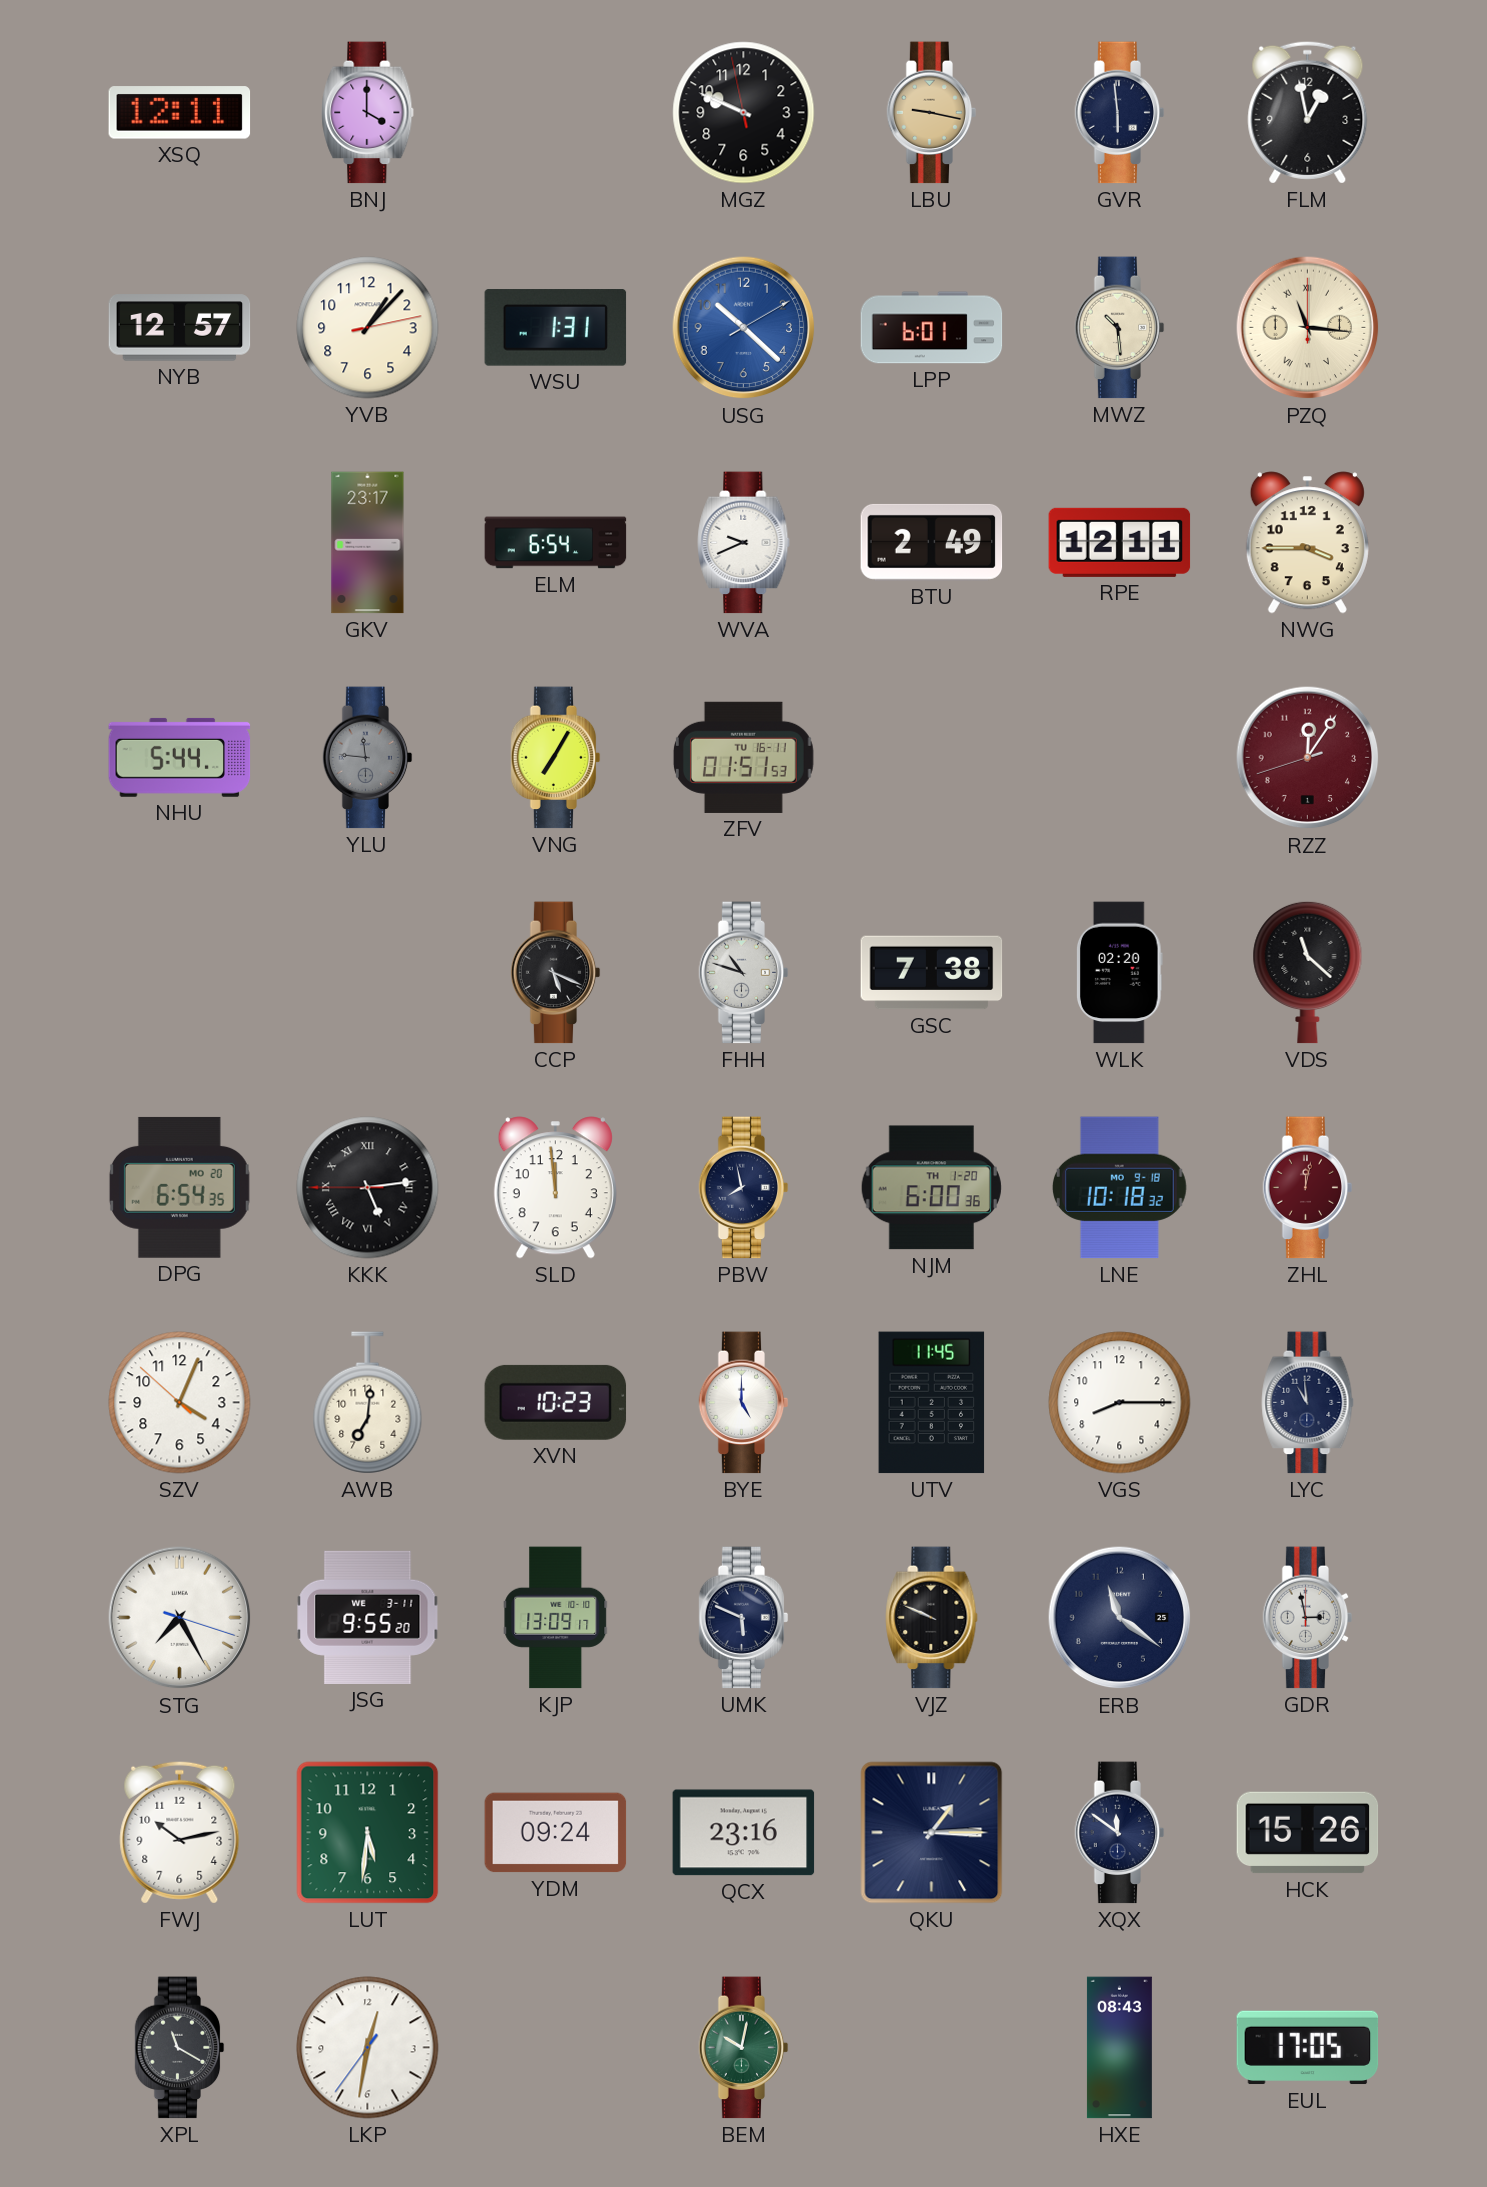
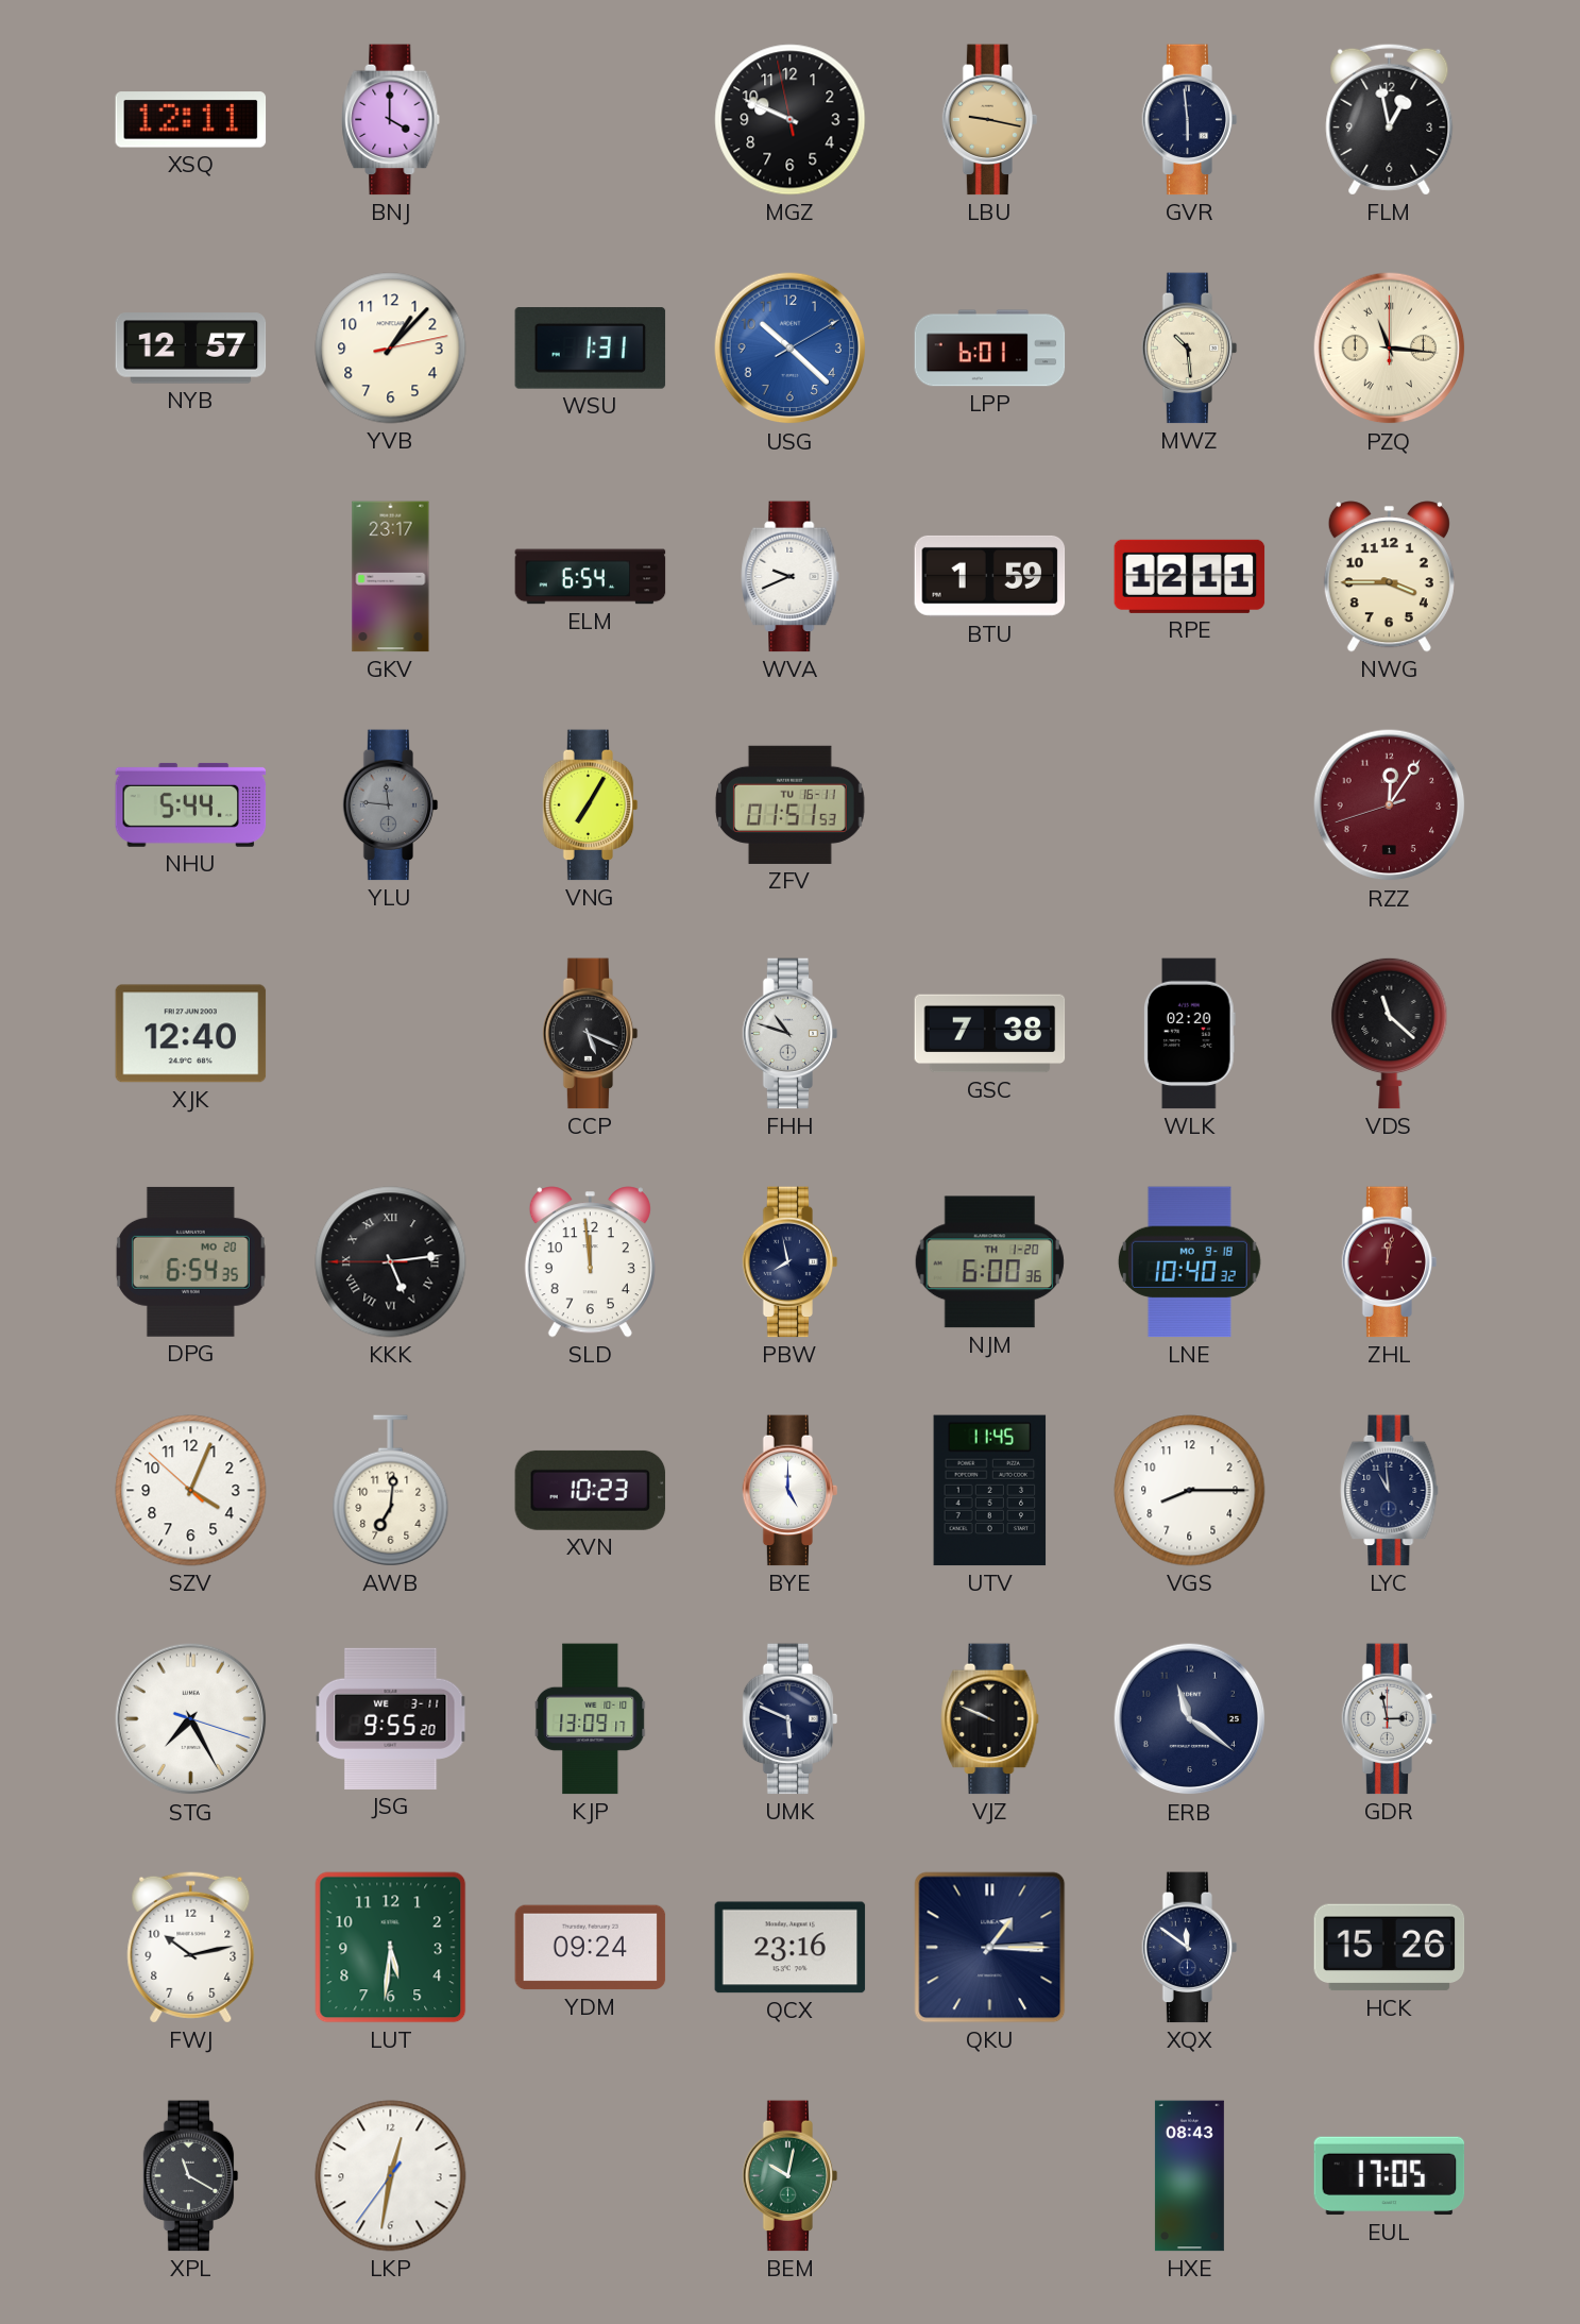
BTU: 2:49 -> 1:59
XJK: none -> 12:40
LNE: 10:18 -> 10:40
